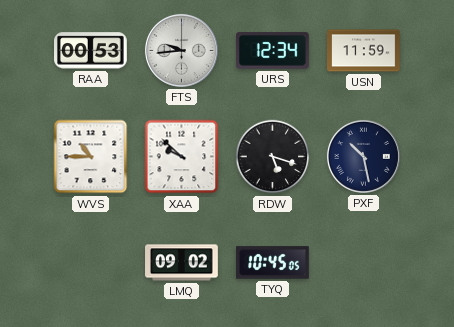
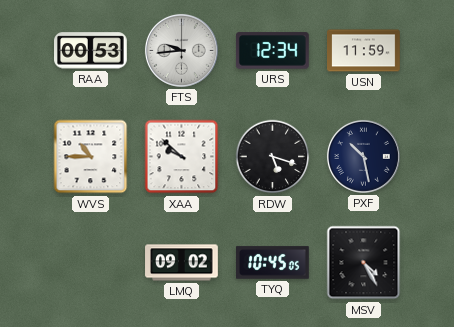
MSV: none -> 4:25
